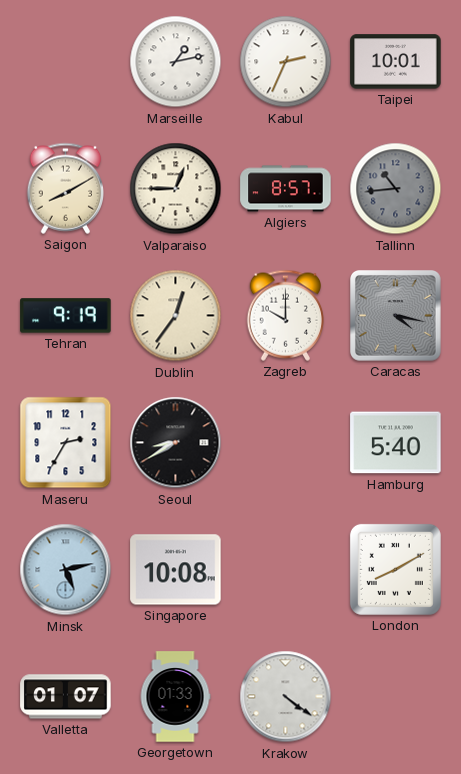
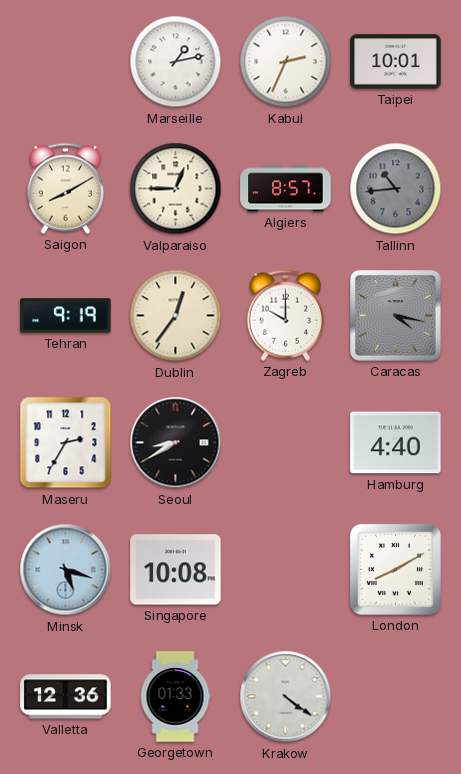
Hamburg: 5:40 -> 4:40
Minsk: 5:13 -> 5:18
Valletta: 01:07 -> 12:36
